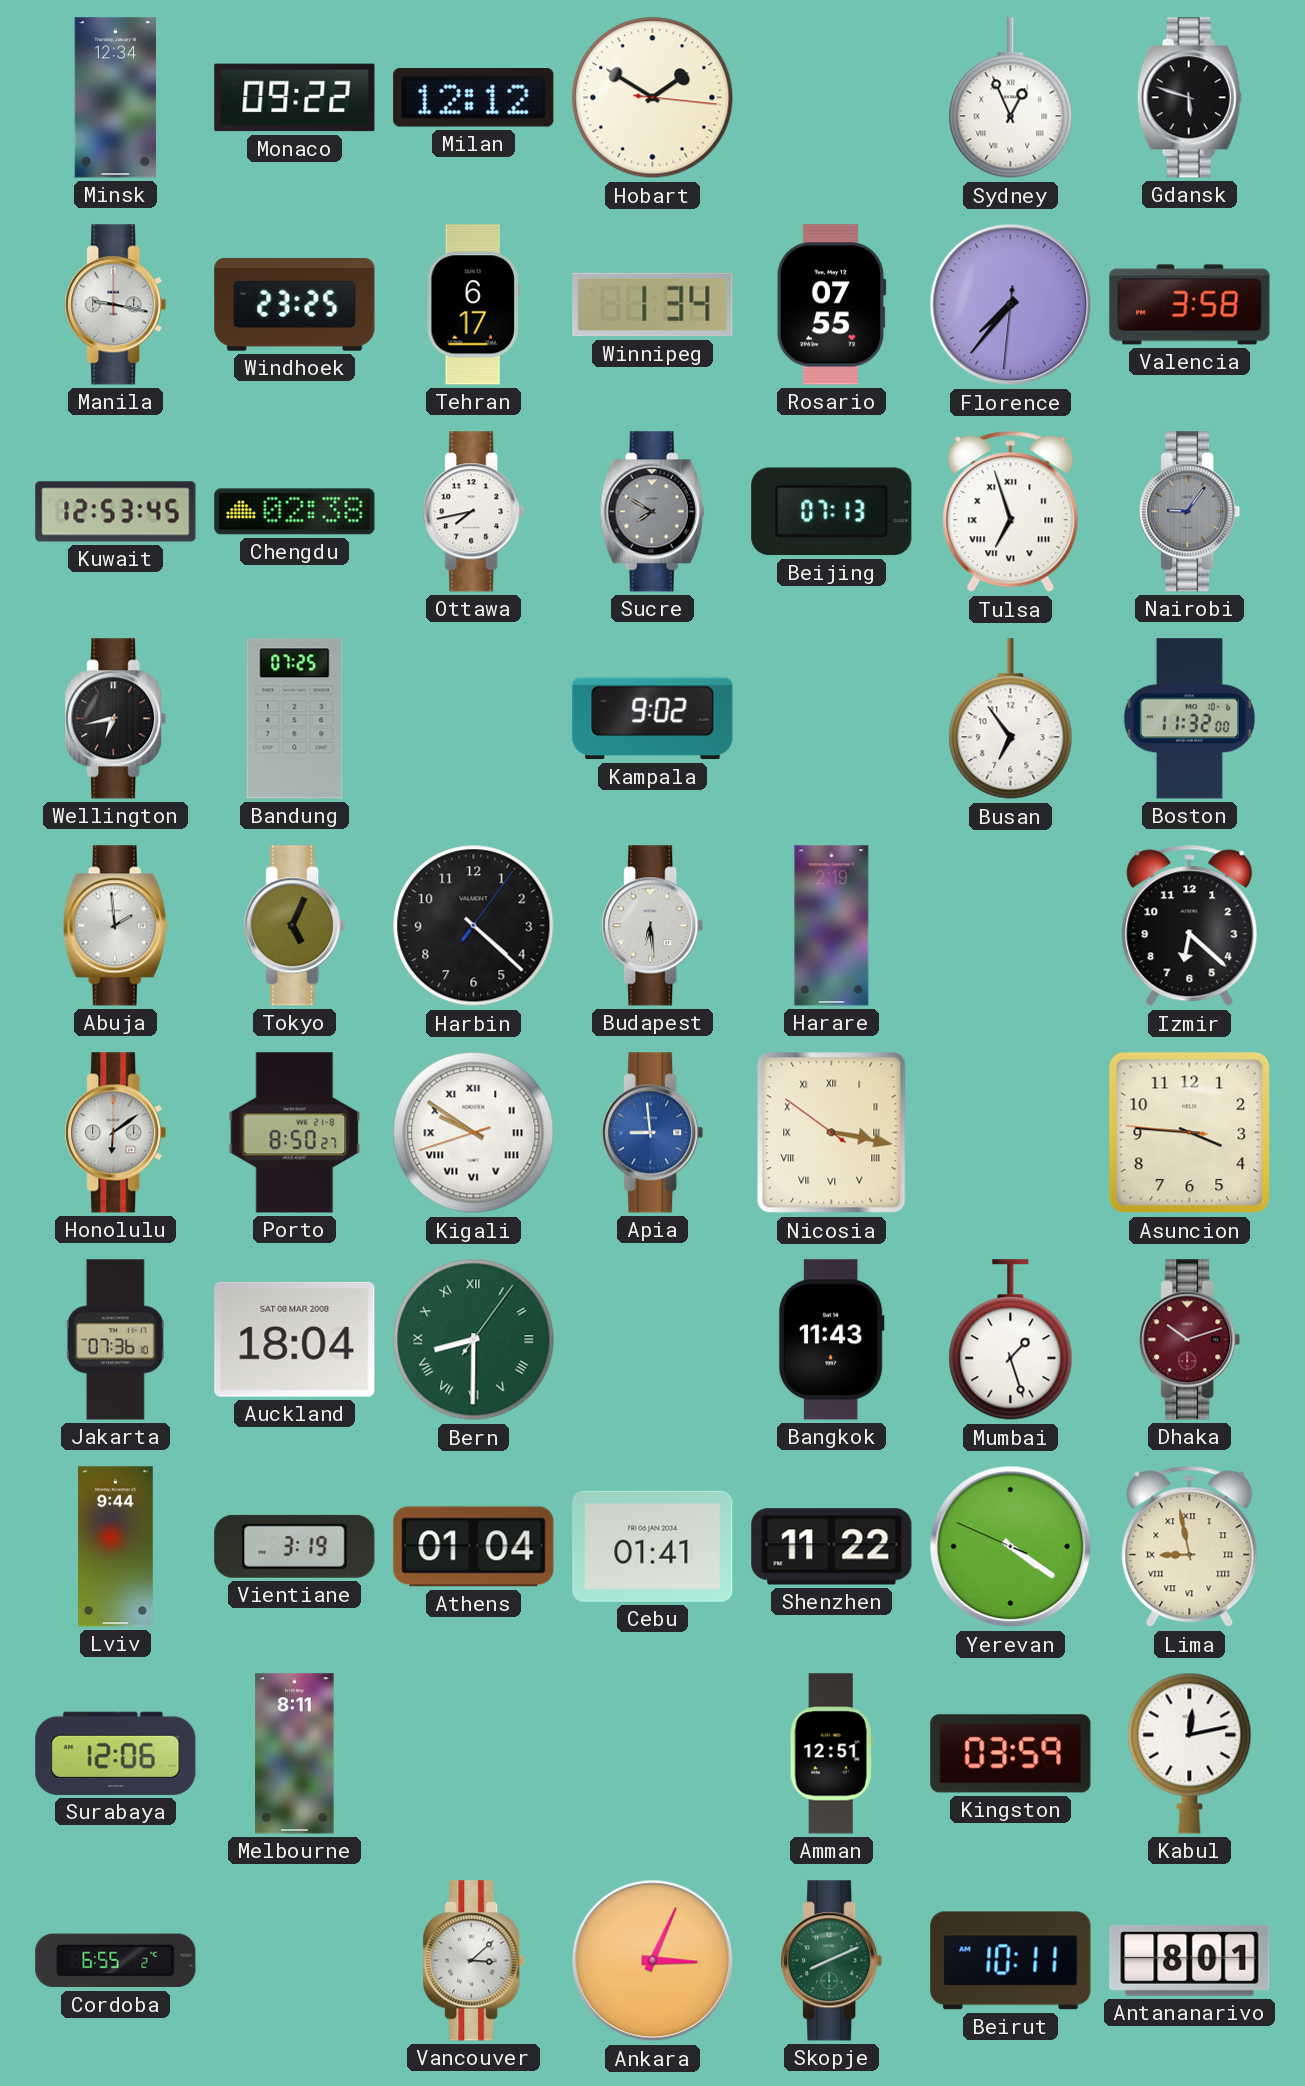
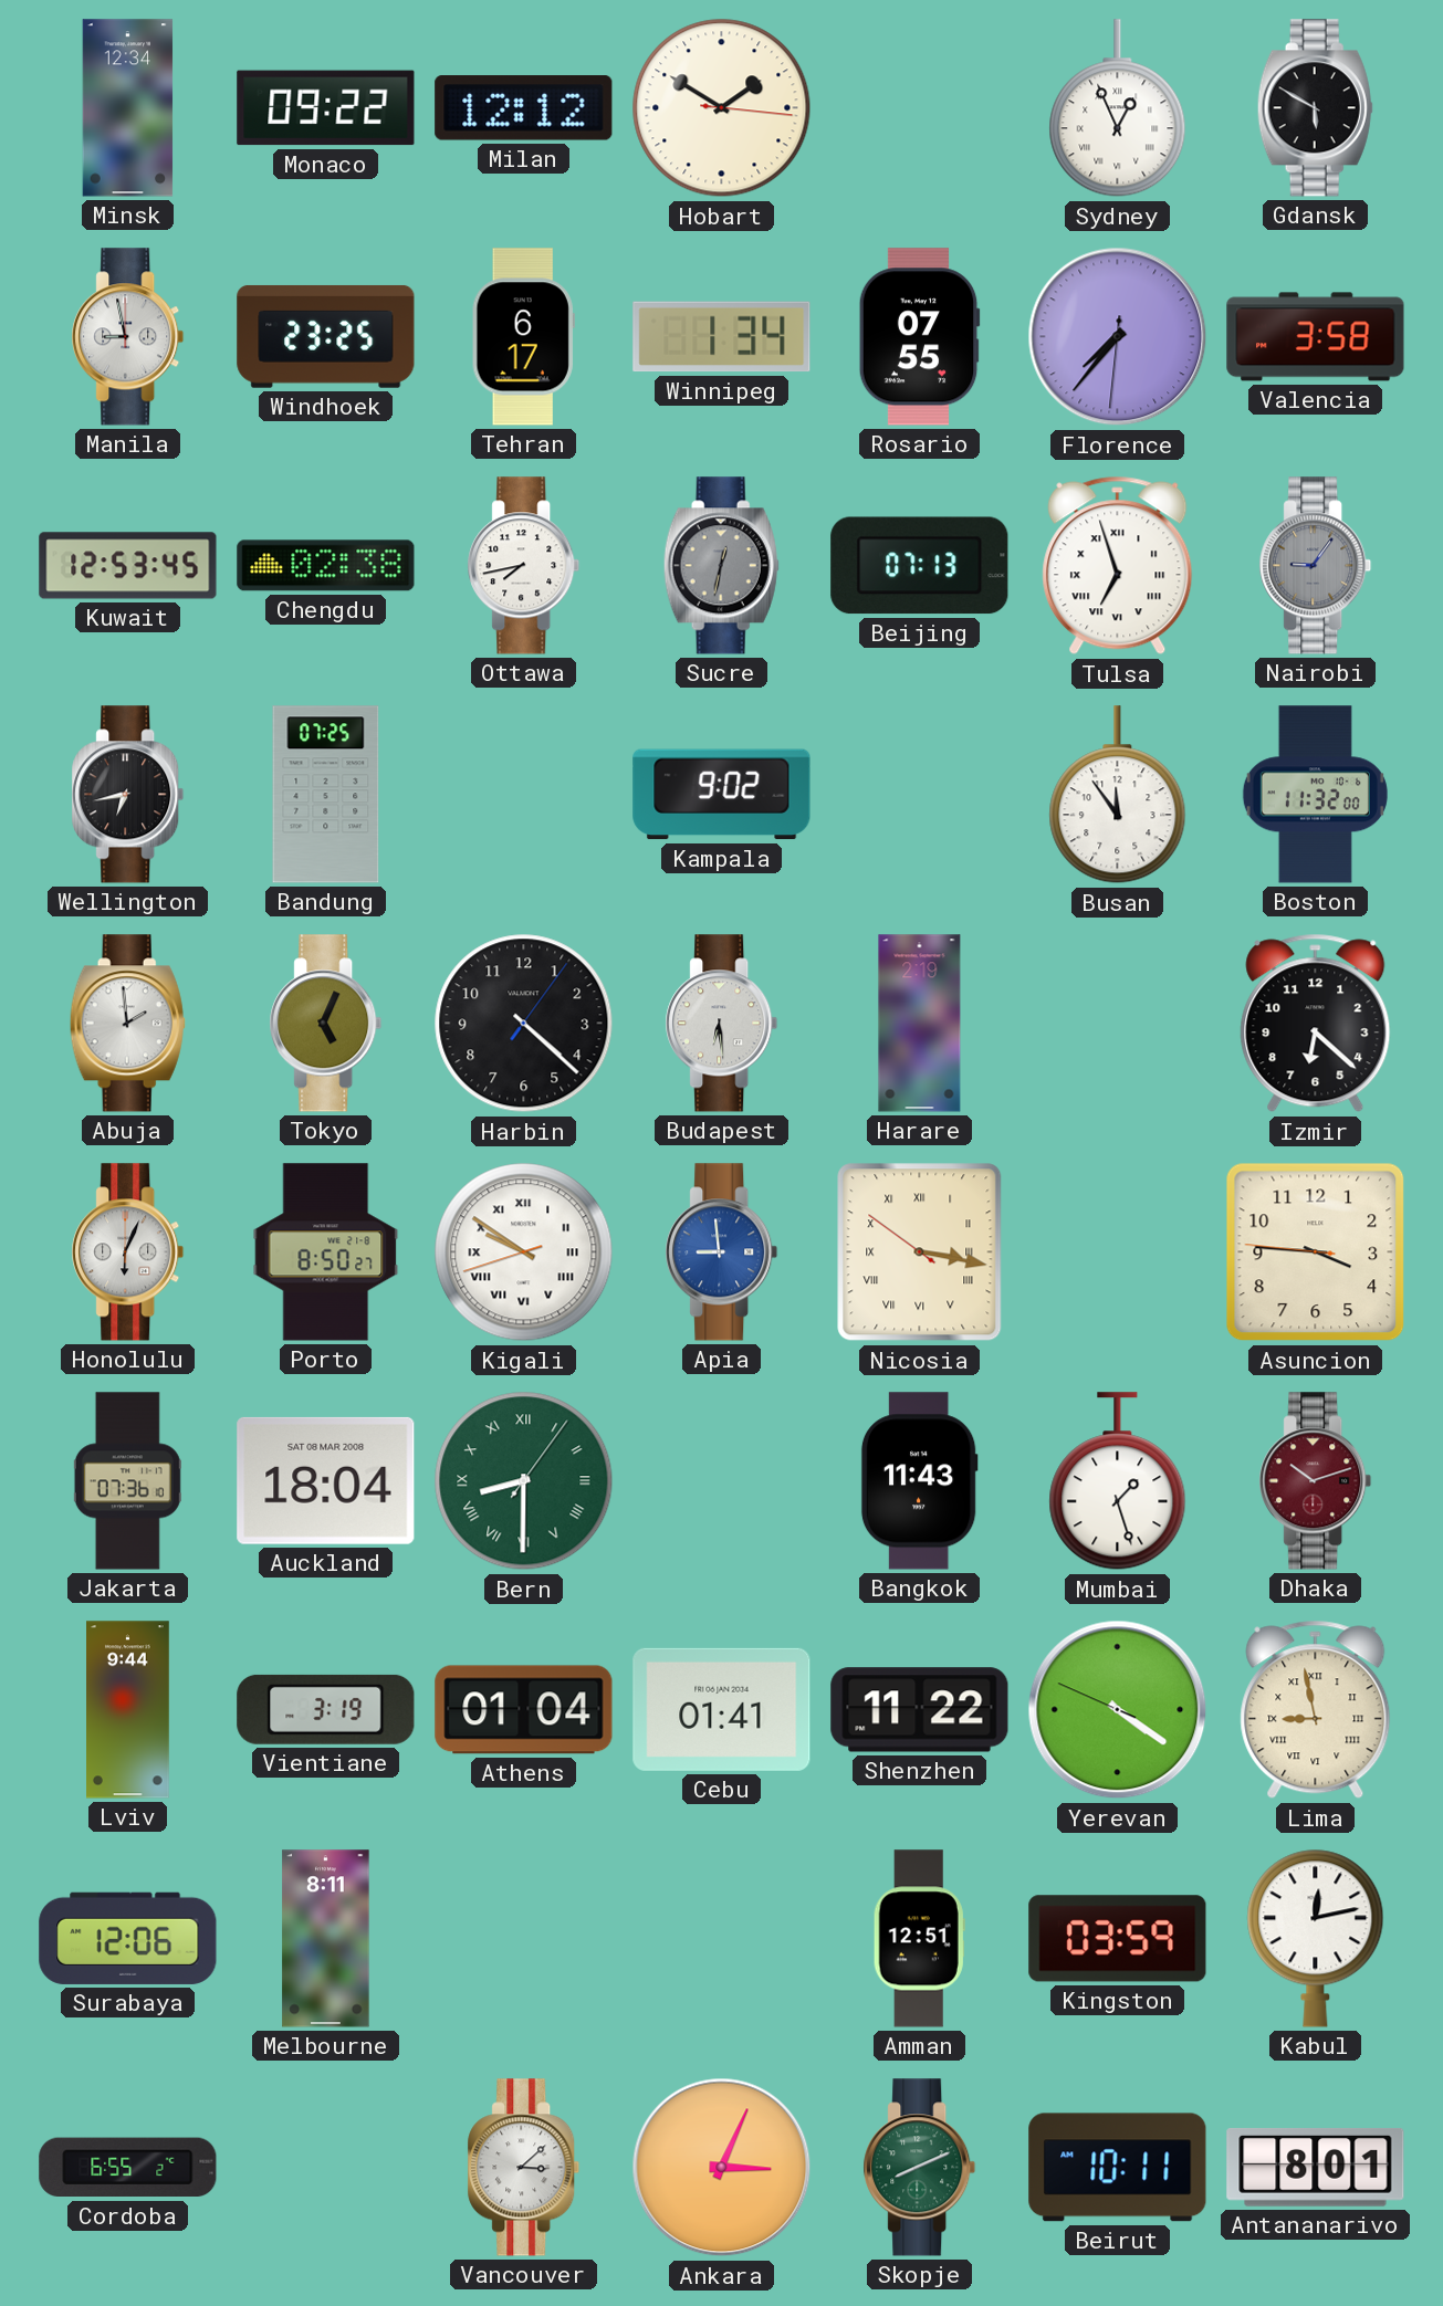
Gdansk: 5:48 -> 5:50
Manila: 9:17 -> 8:58
Sucre: 7:50 -> 12:32
Busan: 6:54 -> 11:54
Honolulu: 6:09 -> 6:04
